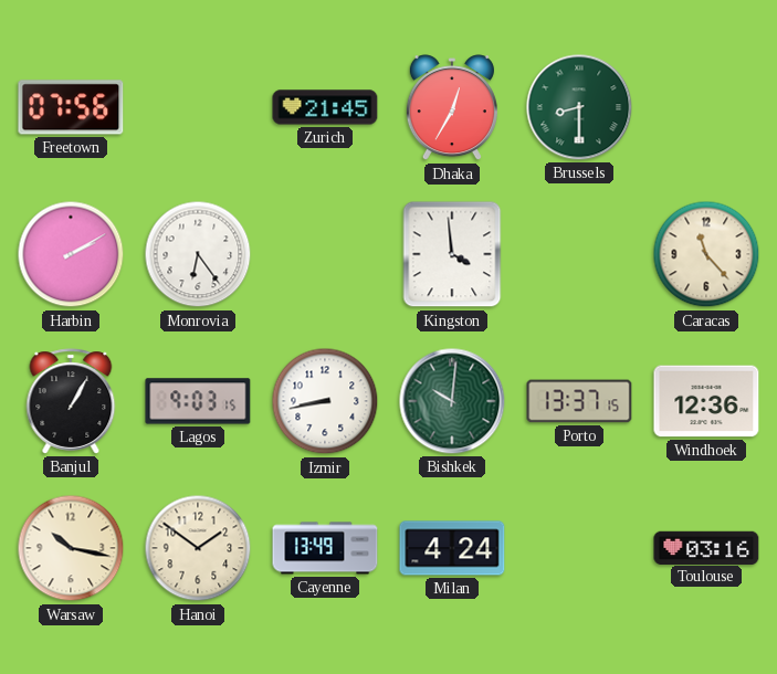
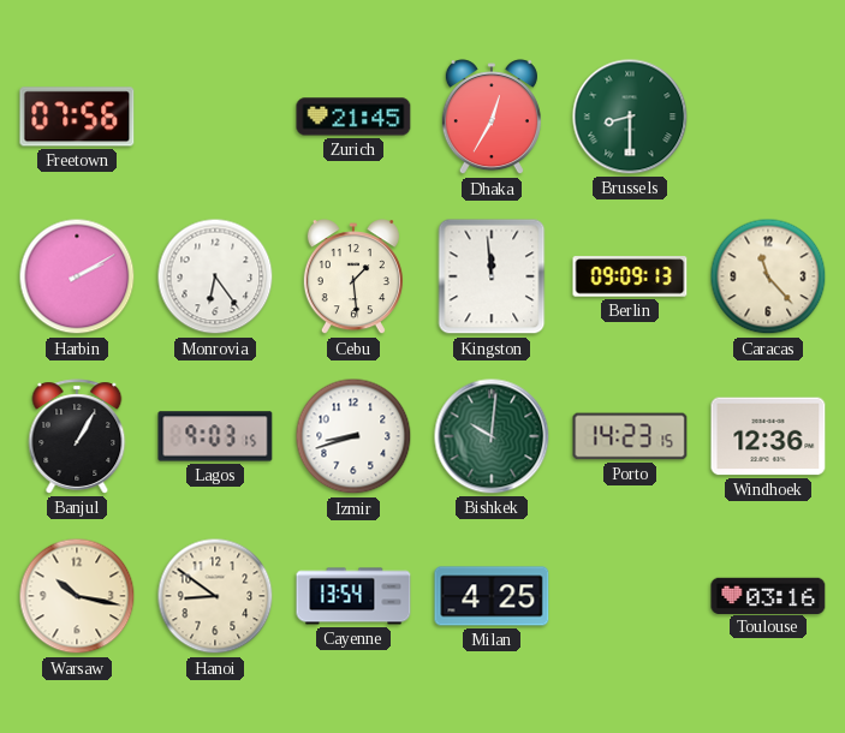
Cebu: none -> 1:29
Kingston: 3:59 -> 11:59
Berlin: none -> 09:09
Izmir: 8:43 -> 8:42
Porto: 13:37 -> 14:23
Hanoi: 1:51 -> 8:51
Cayenne: 13:49 -> 13:54
Milan: 4:24 -> 4:25
